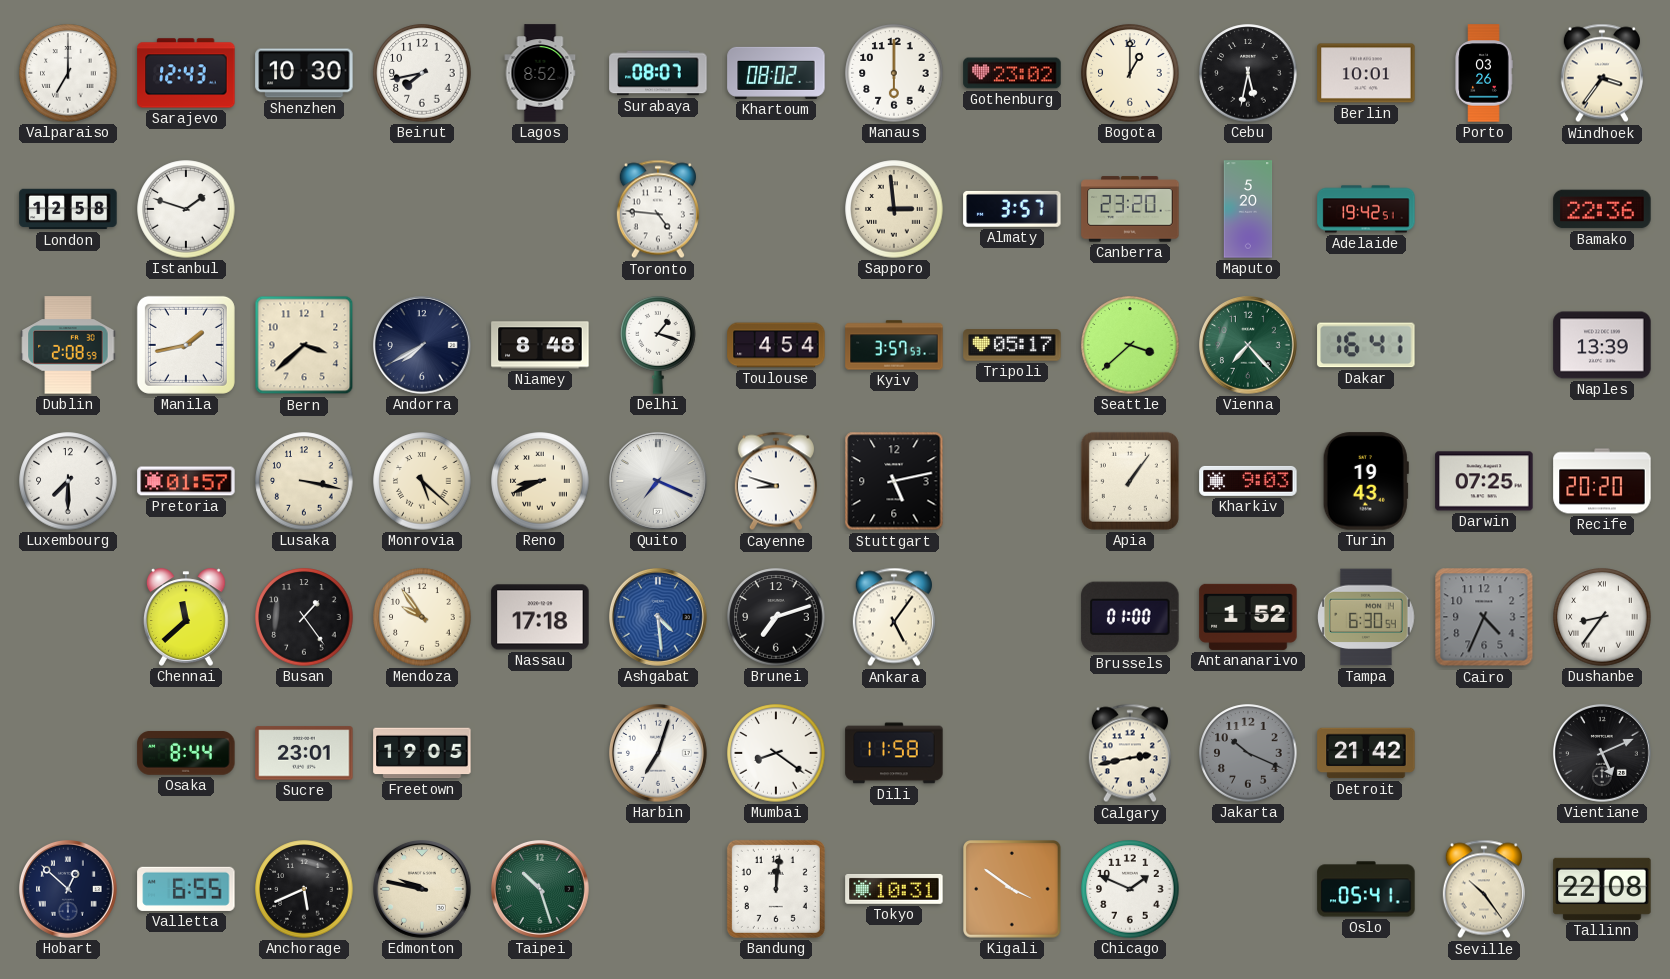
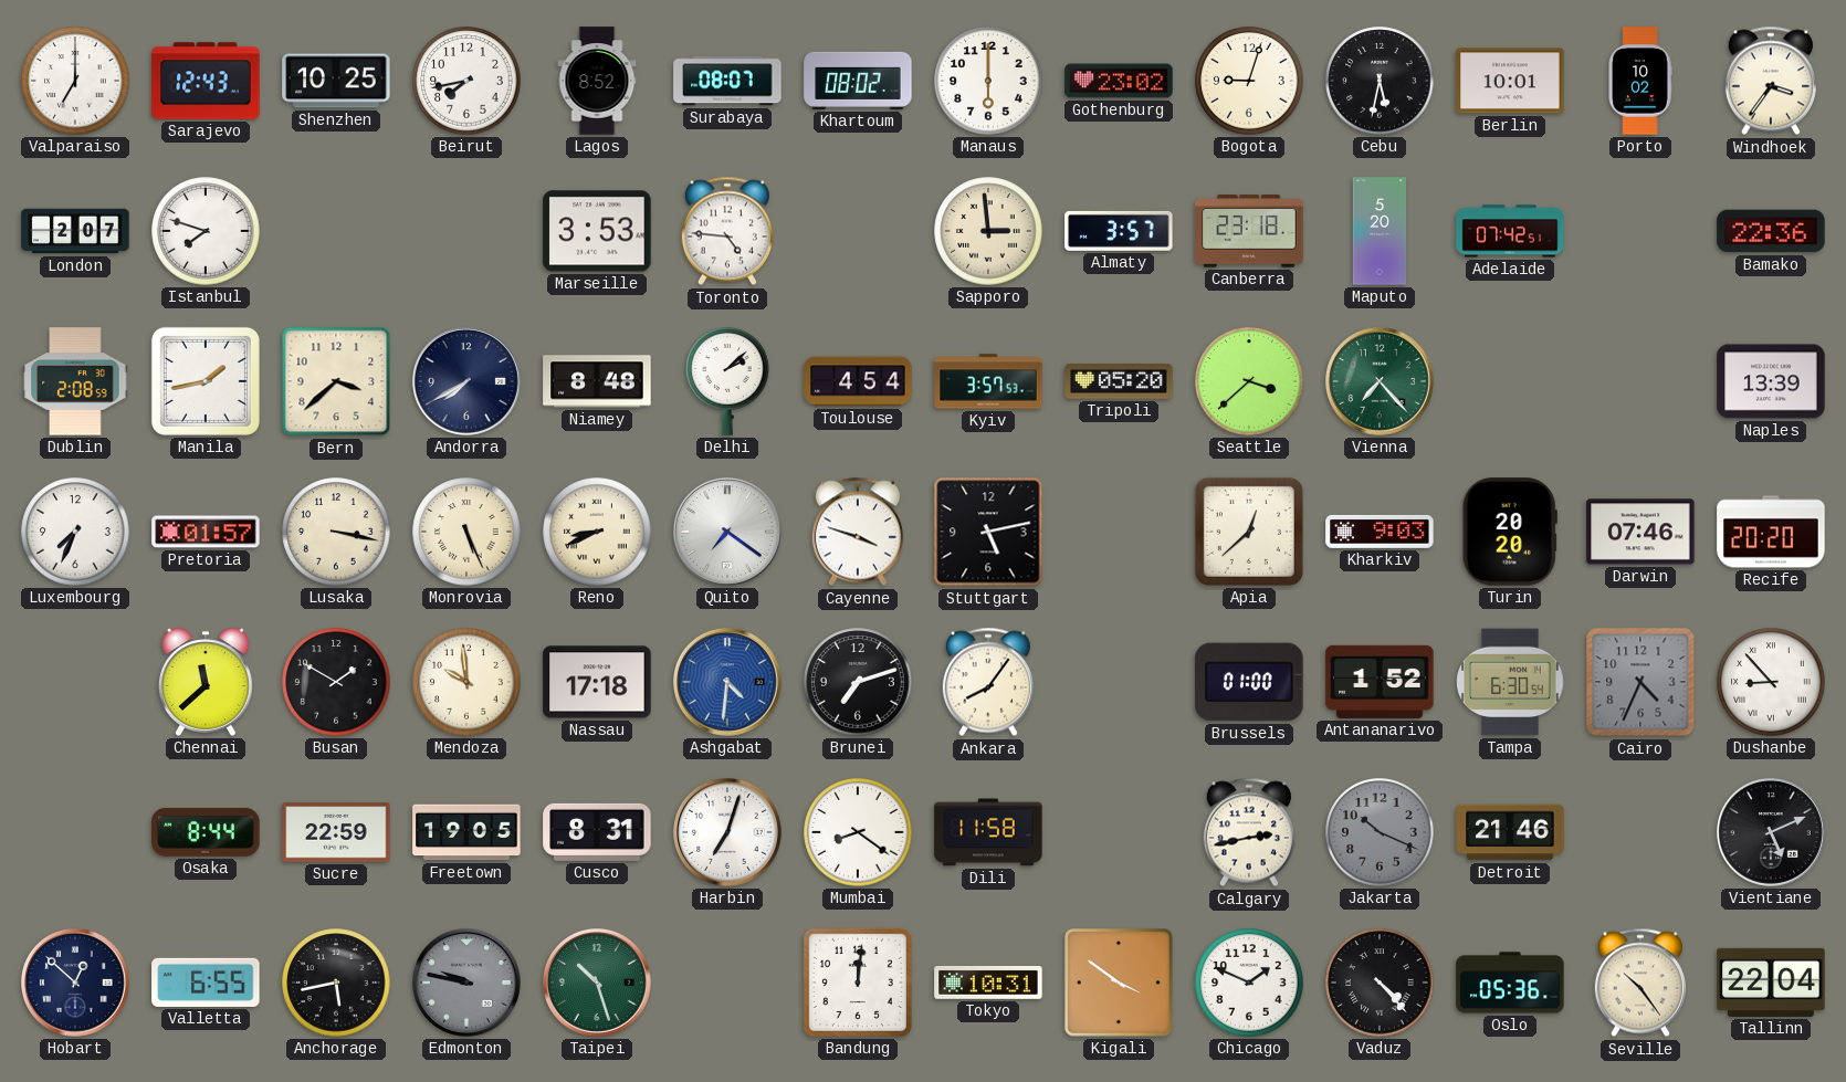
Shenzhen: 10:30 -> 10:25
Bogota: 1:00 -> 9:03
Porto: 03:26 -> 10:02
London: 12:58 -> 2:07
Istanbul: 1:48 -> 7:48
Marseille: none -> 3:53
Canberra: 23:20 -> 23:18
Adelaide: 19:42 -> 07:42
Delhi: 1:18 -> 2:08
Tripoli: 05:17 -> 05:20
Dakar: 16:41 -> none
Luxembourg: 7:30 -> 7:34
Monrovia: 5:22 -> 5:26
Quito: 7:19 -> 7:21
Cayenne: 8:48 -> 3:48
Apia: 1:06 -> 12:38
Turin: 19:43 -> 20:20
Darwin: 07:25 -> 07:46
Busan: 1:24 -> 1:50
Mendoza: 9:54 -> 9:59
Ashgabat: 4:29 -> 4:31
Ankara: 5:06 -> 8:06
Dushanbe: 8:36 -> 8:53
Sucre: 23:01 -> 22:59
Cusco: none -> 8:31
Detroit: 21:42 -> 21:46
Anchorage: 5:41 -> 5:43
Edmonton dial: cream -> grey
Vaduz: none -> 4:23
Oslo: 05:41 -> 05:36
Tallinn: 22:08 -> 22:04
